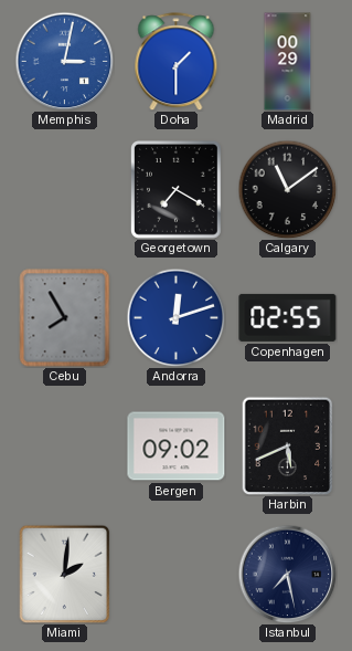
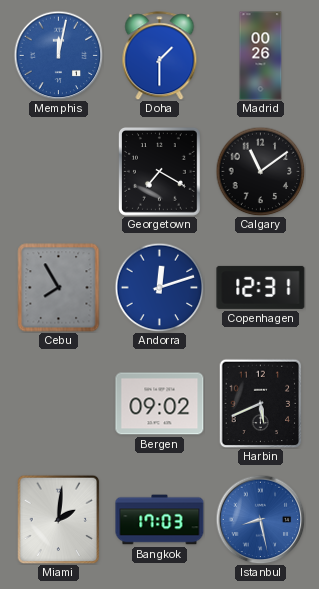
Memphis: 3:02 -> 12:02
Madrid: 00:29 -> 00:26
Copenhagen: 02:55 -> 12:31
Bangkok: none -> 17:03
Istanbul: 7:28 -> 8:28
Istanbul dial: navy -> blue
